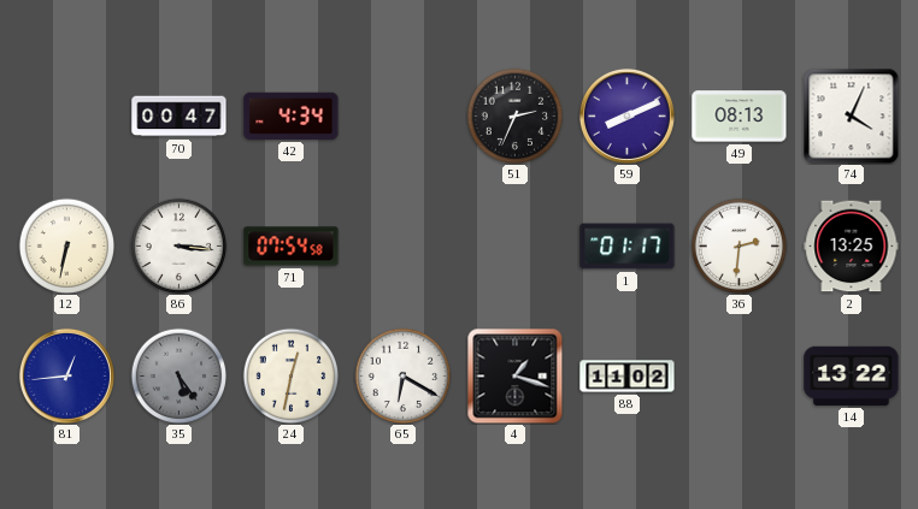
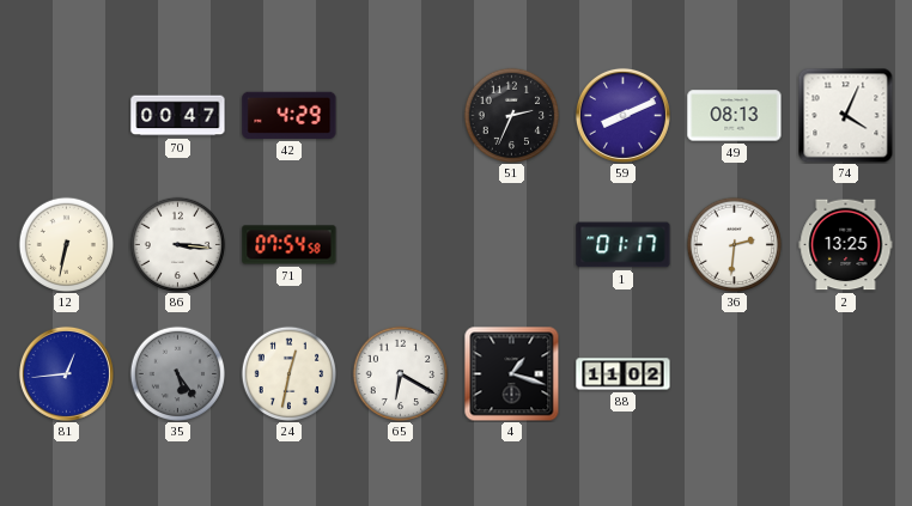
42: 4:34 -> 4:29
14: 13:22 -> none
